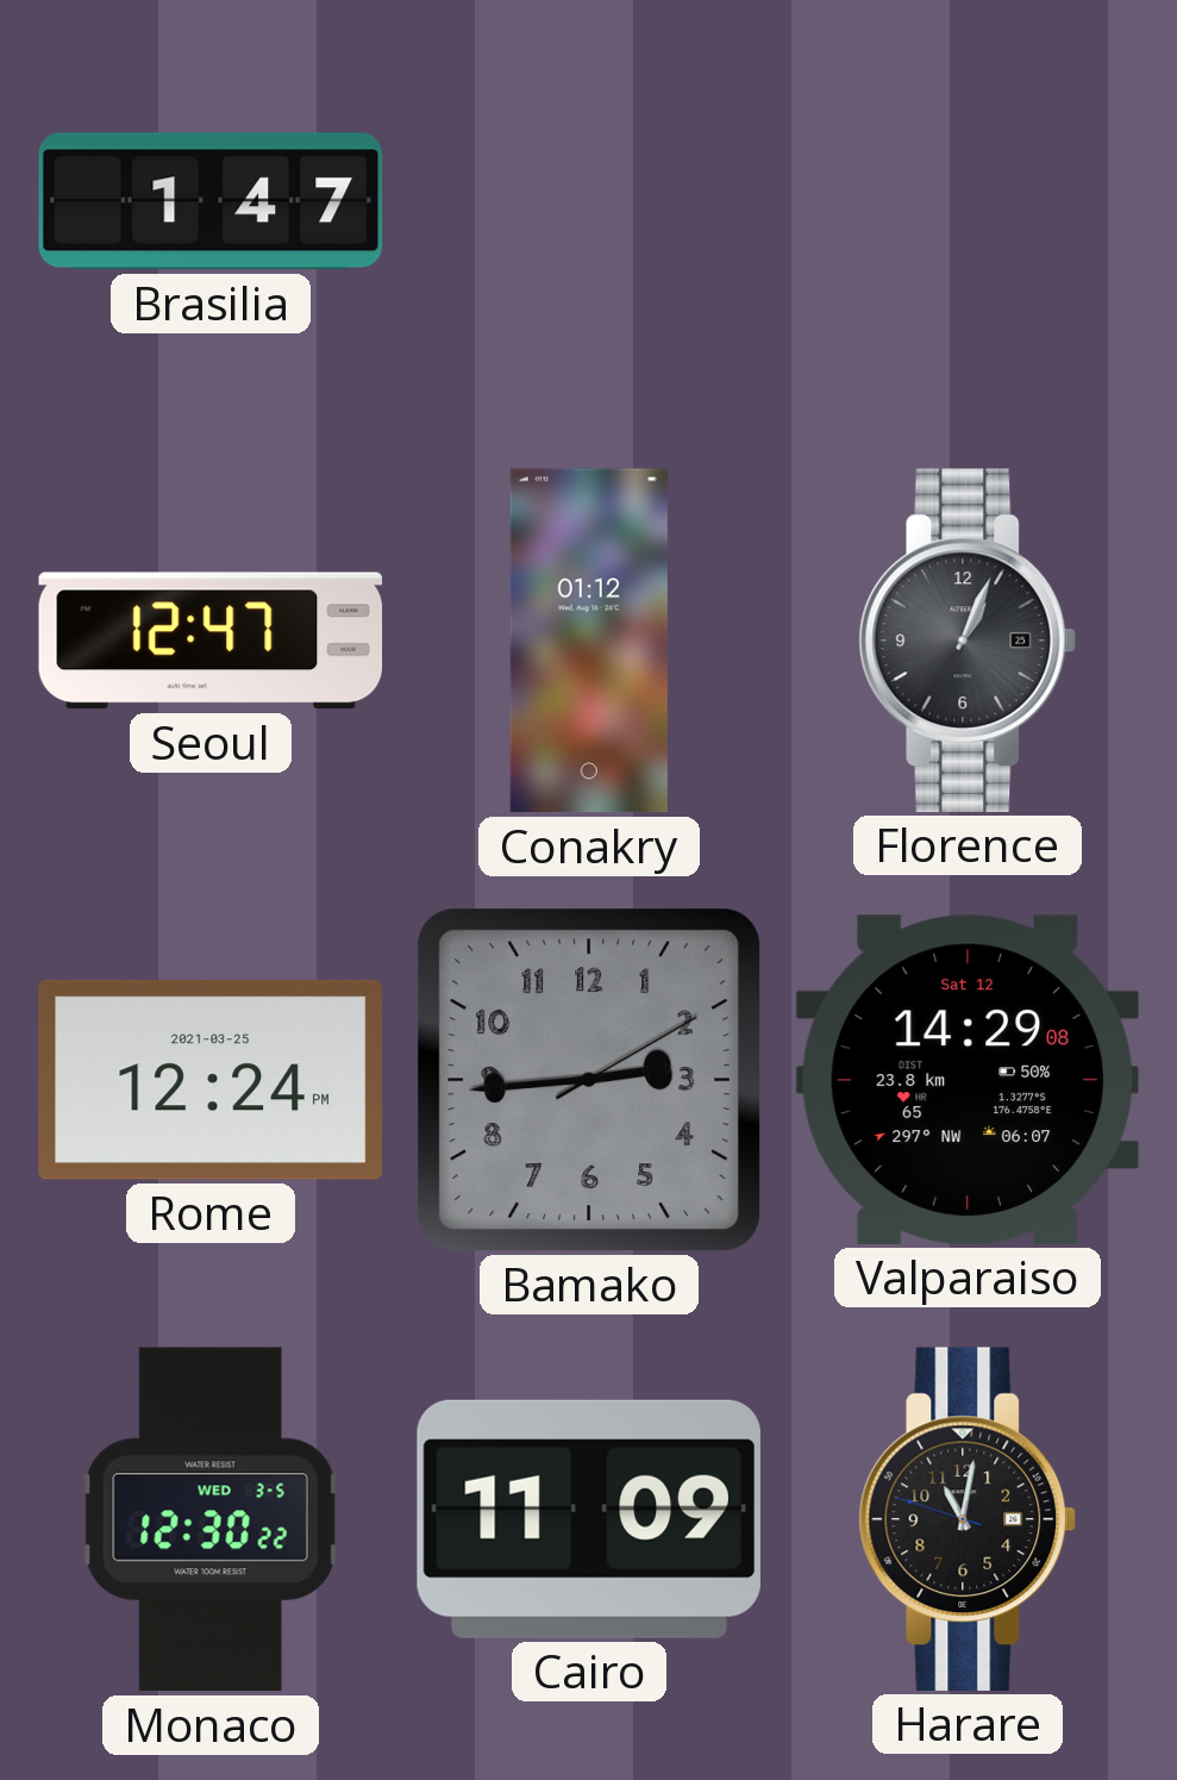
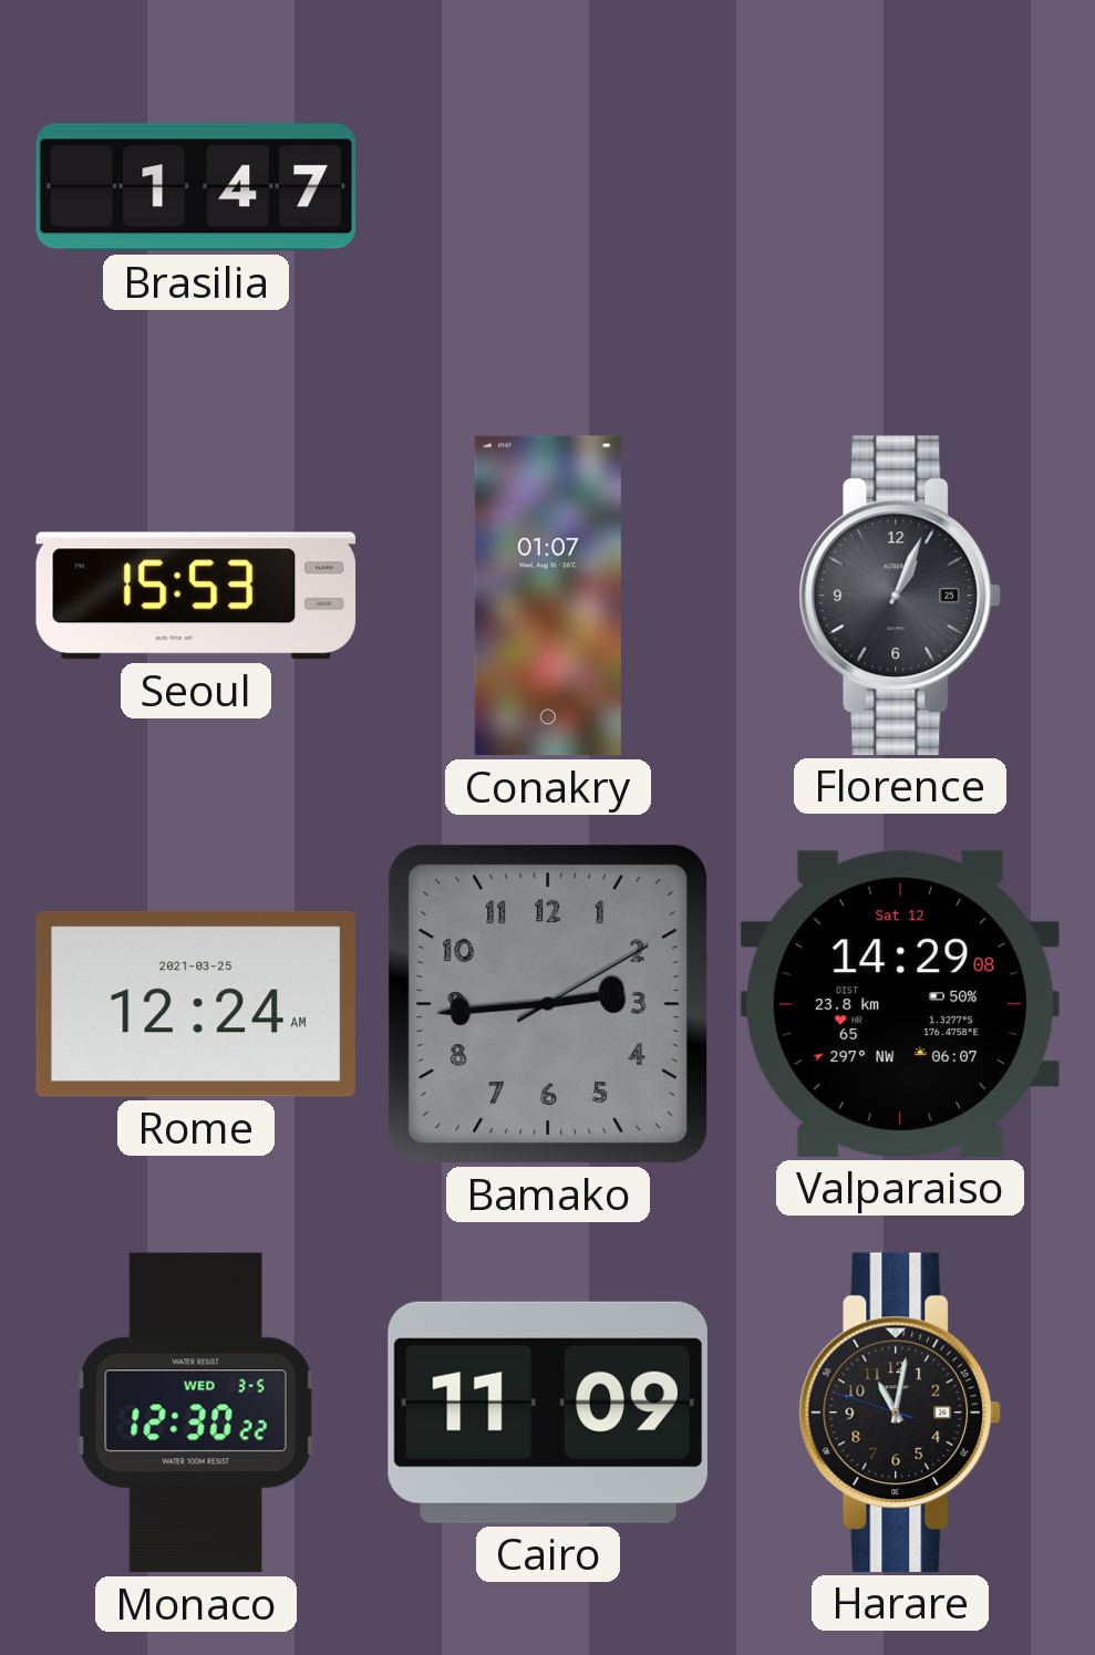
Seoul: 12:47 -> 15:53
Conakry: 01:12 -> 01:07
Rome: 12:24 PM -> 12:24 AM
